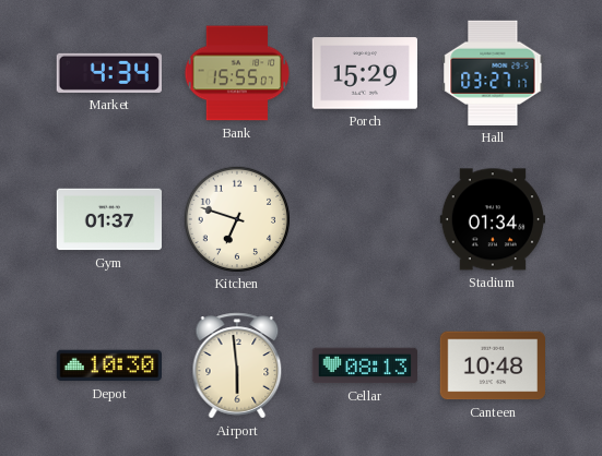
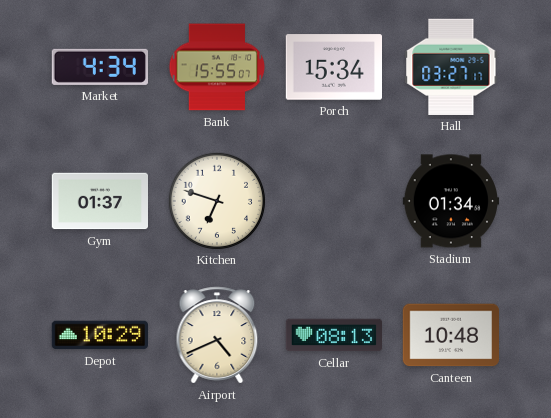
Porch: 15:29 -> 15:34
Depot: 10:30 -> 10:29
Airport: 5:59 -> 4:41
